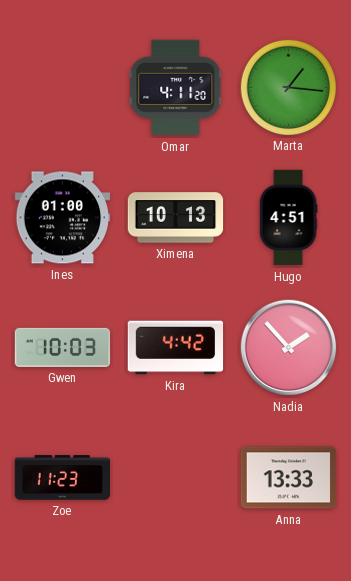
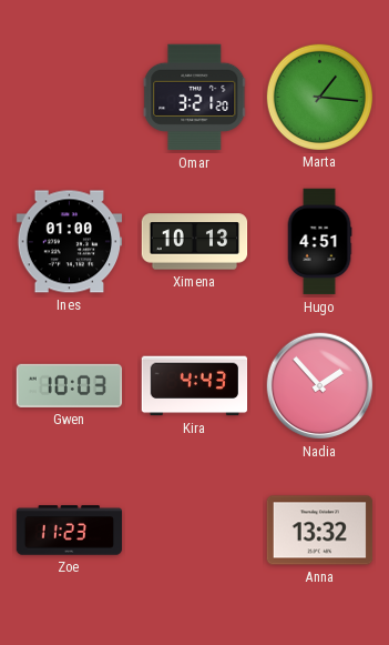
Omar: 4:11 -> 3:21
Kira: 4:42 -> 4:43
Anna: 13:33 -> 13:32
